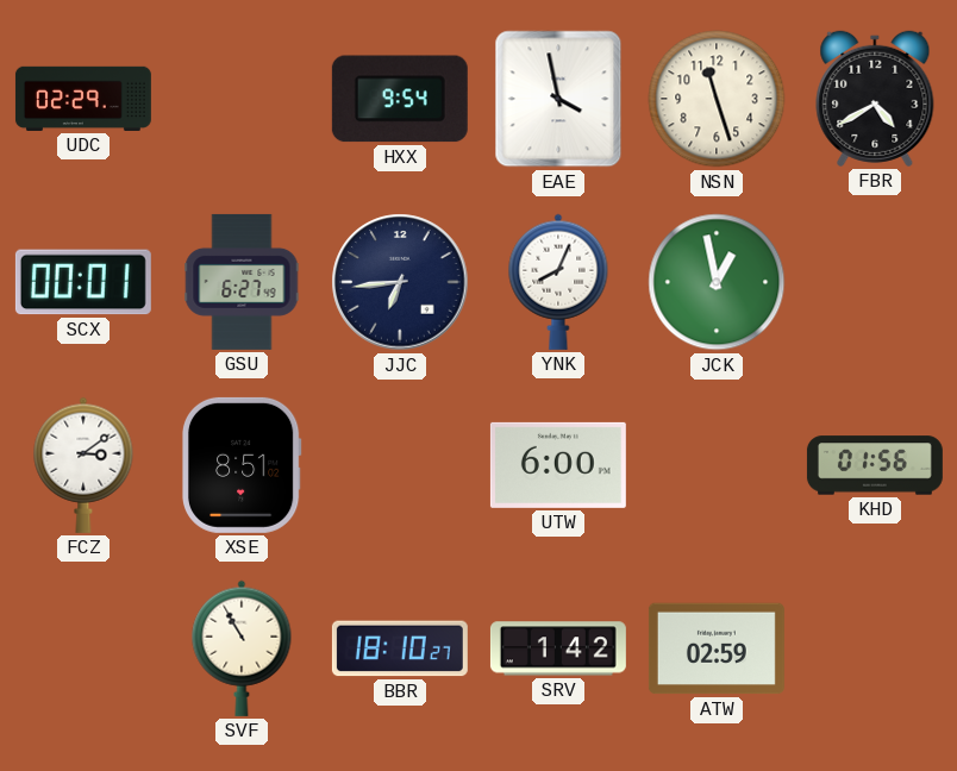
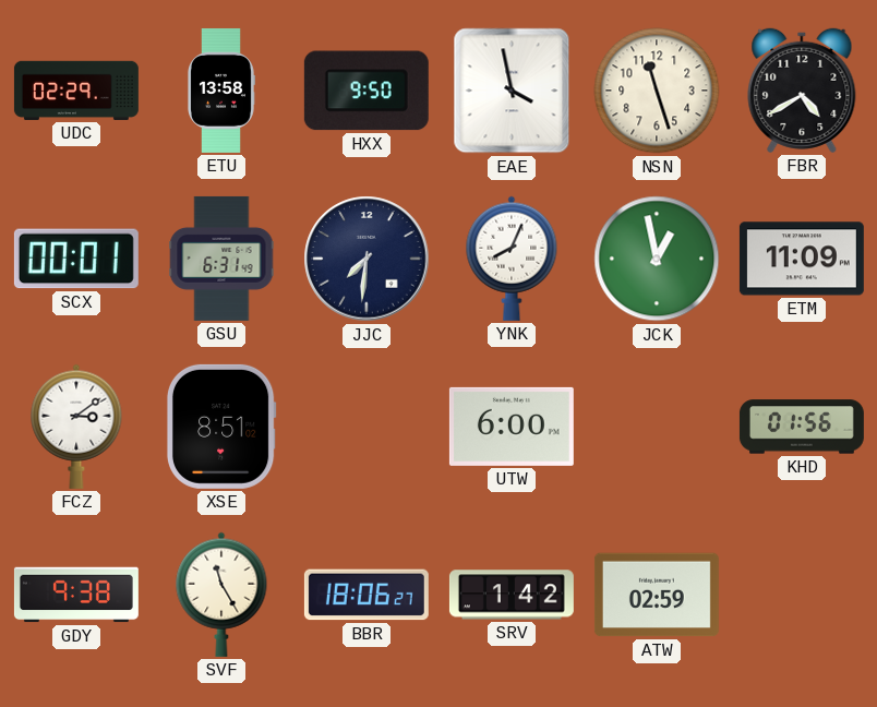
ETU: none -> 13:58
HXX: 9:54 -> 9:50
GSU: 6:27 -> 6:31
JJC: 6:44 -> 7:31
ETM: none -> 11:09
GDY: none -> 9:38
SVF: 10:55 -> 11:25
BBR: 18:10 -> 18:06
